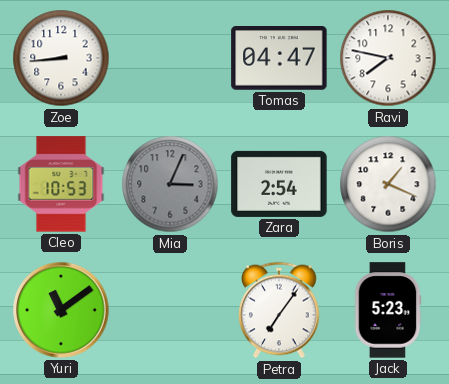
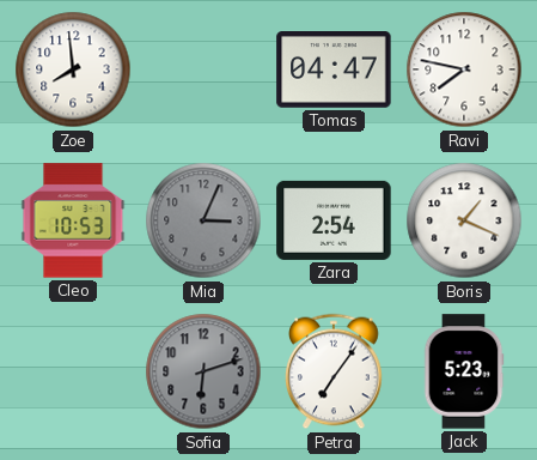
Zoe: 8:44 -> 7:59
Yuri: 11:09 -> none
Sofia: none -> 6:12
